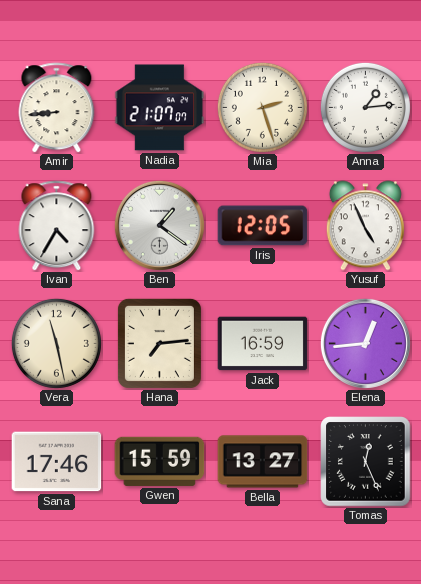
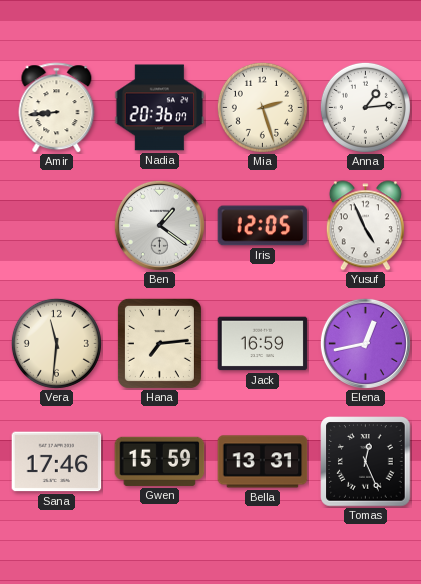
Nadia: 21:07 -> 20:36
Ivan: 4:35 -> none
Vera: 11:28 -> 11:31
Elena: 12:44 -> 12:43
Bella: 13:27 -> 13:31
